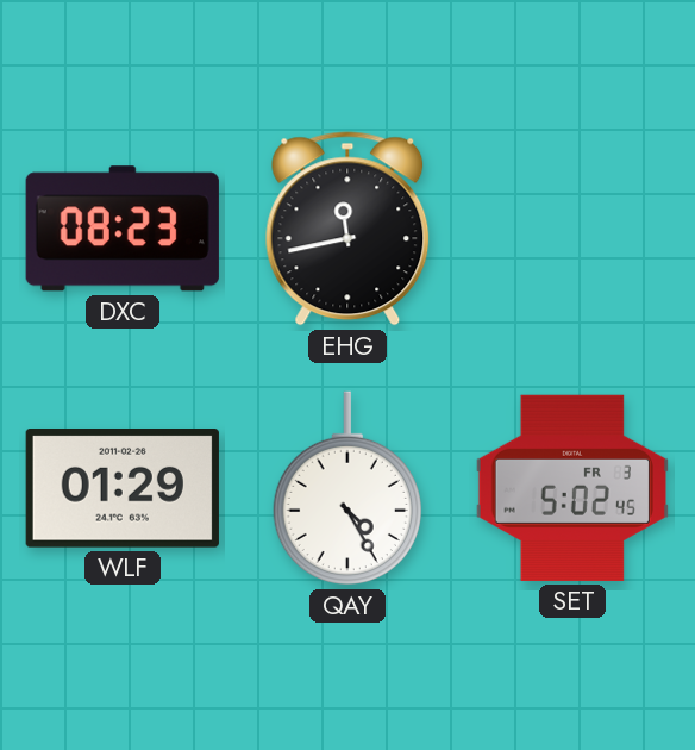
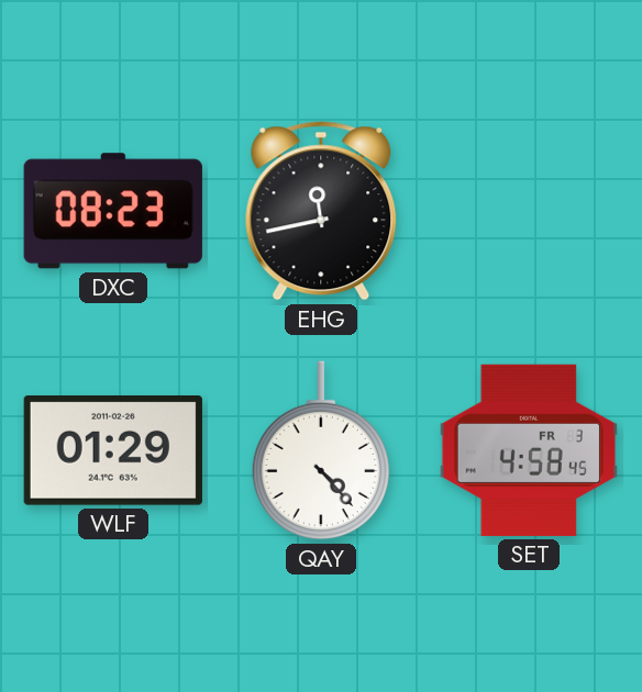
QAY: 4:25 -> 4:23
SET: 5:02 -> 4:58
